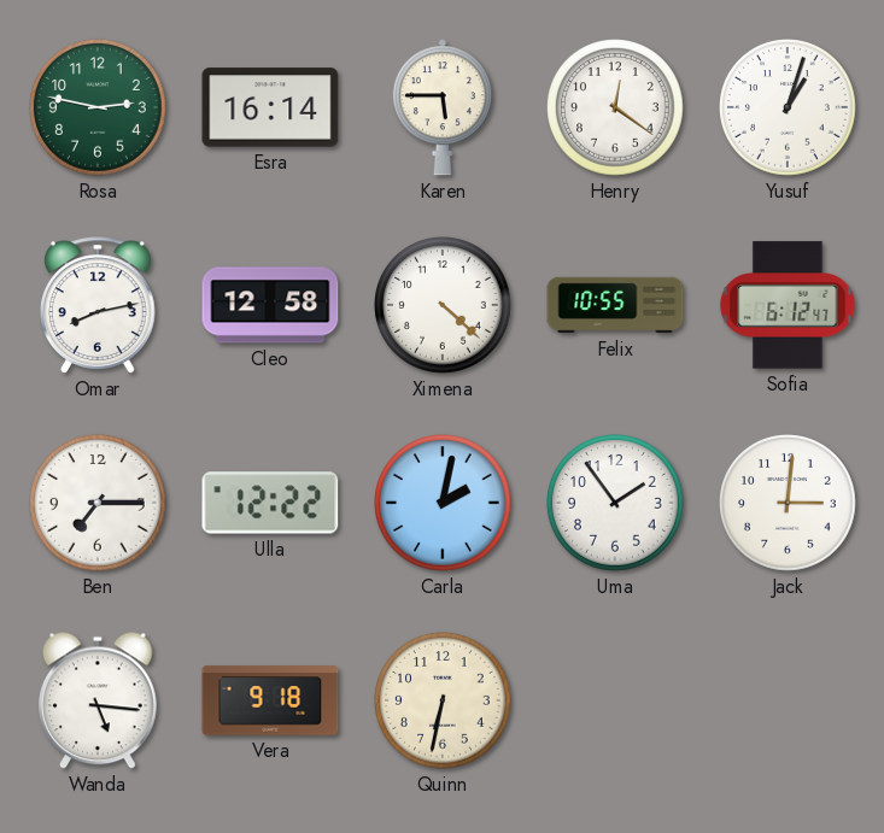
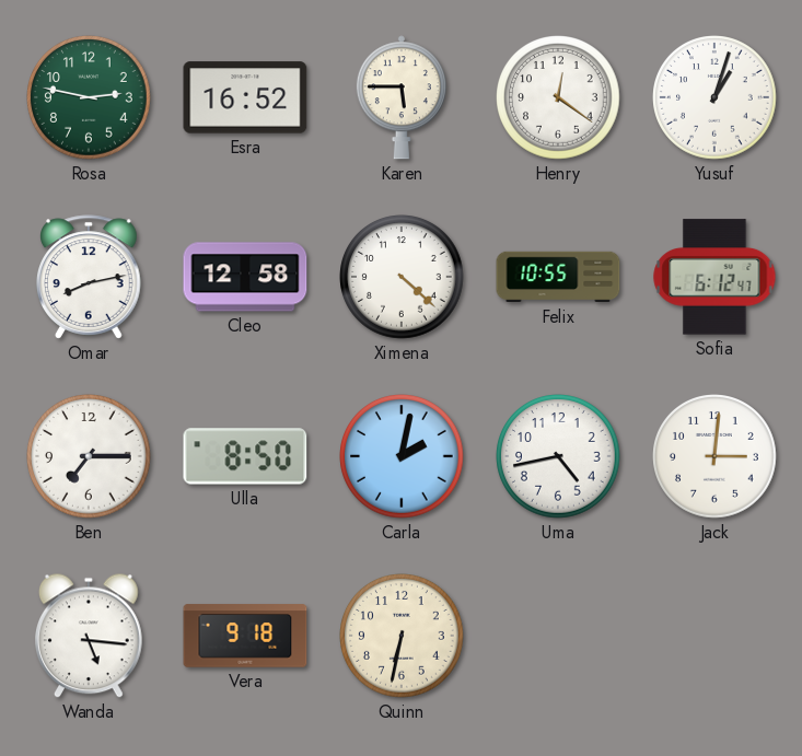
Esra: 16:14 -> 16:52
Ulla: 12:22 -> 8:50
Uma: 1:54 -> 4:43
